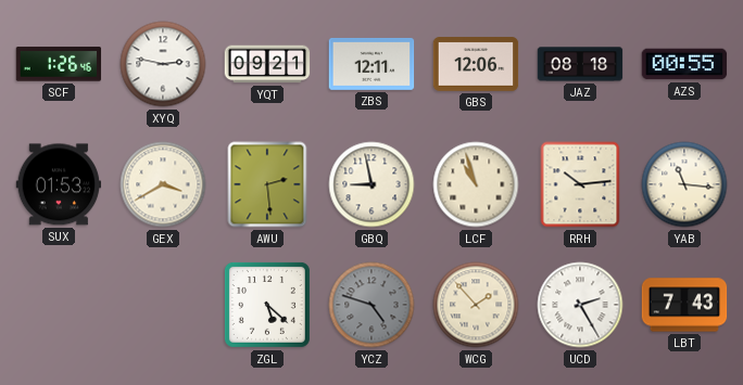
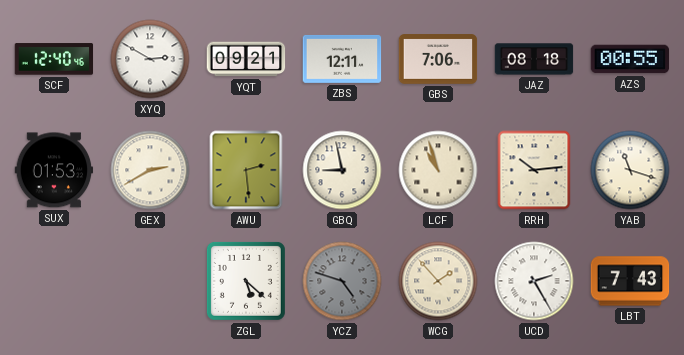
SCF: 1:26 -> 12:40
XYQ: 2:47 -> 2:50
GBS: 12:06 -> 7:06
GEX: 3:40 -> 2:40
YAB: 11:16 -> 11:18
